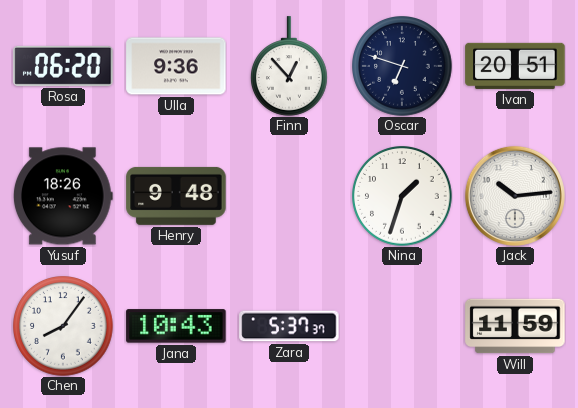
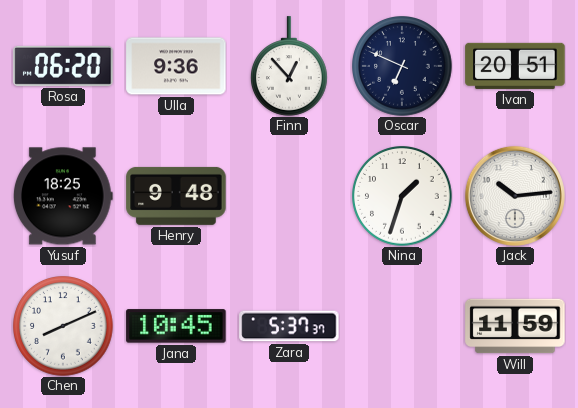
Oscar: 6:48 -> 6:49
Yusuf: 18:26 -> 18:25
Chen: 8:06 -> 8:11
Jana: 10:43 -> 10:45
